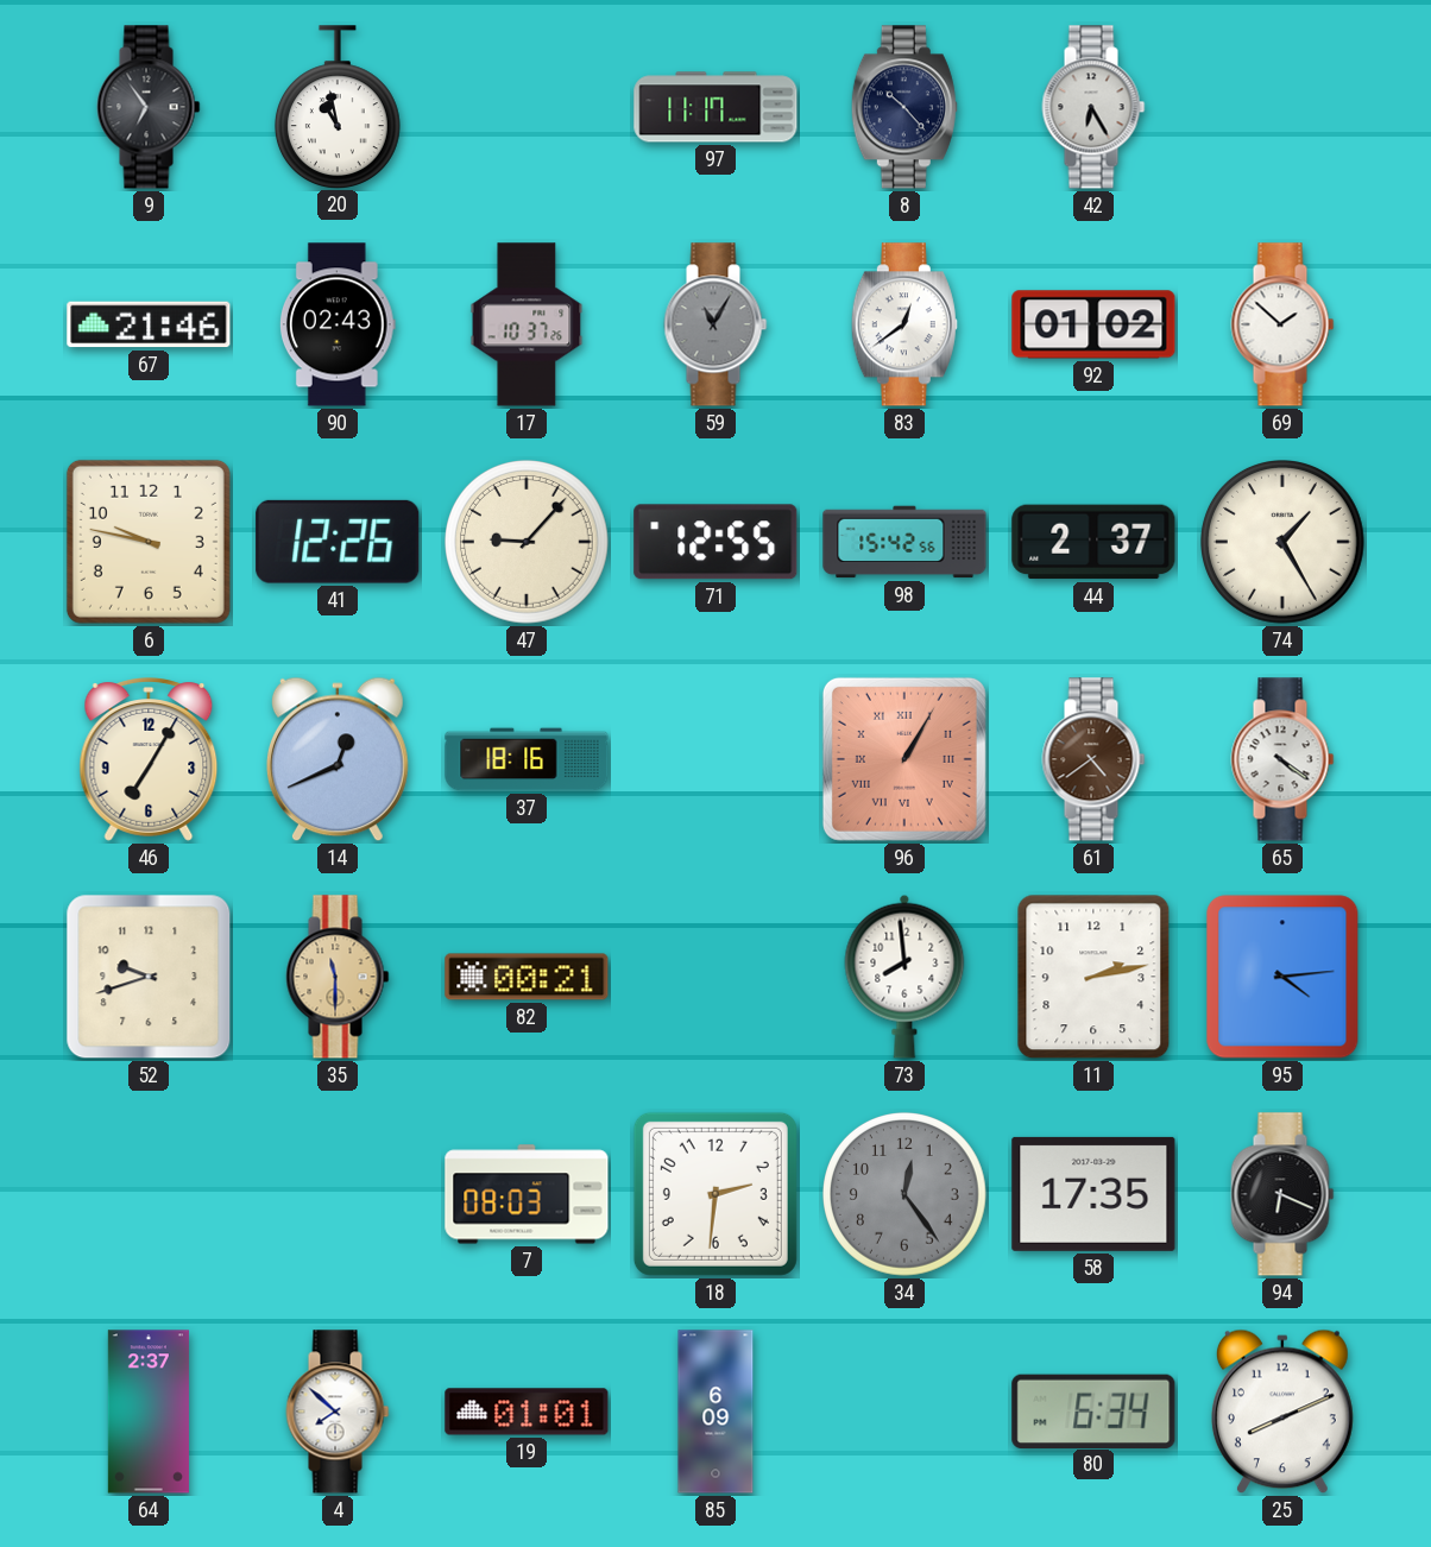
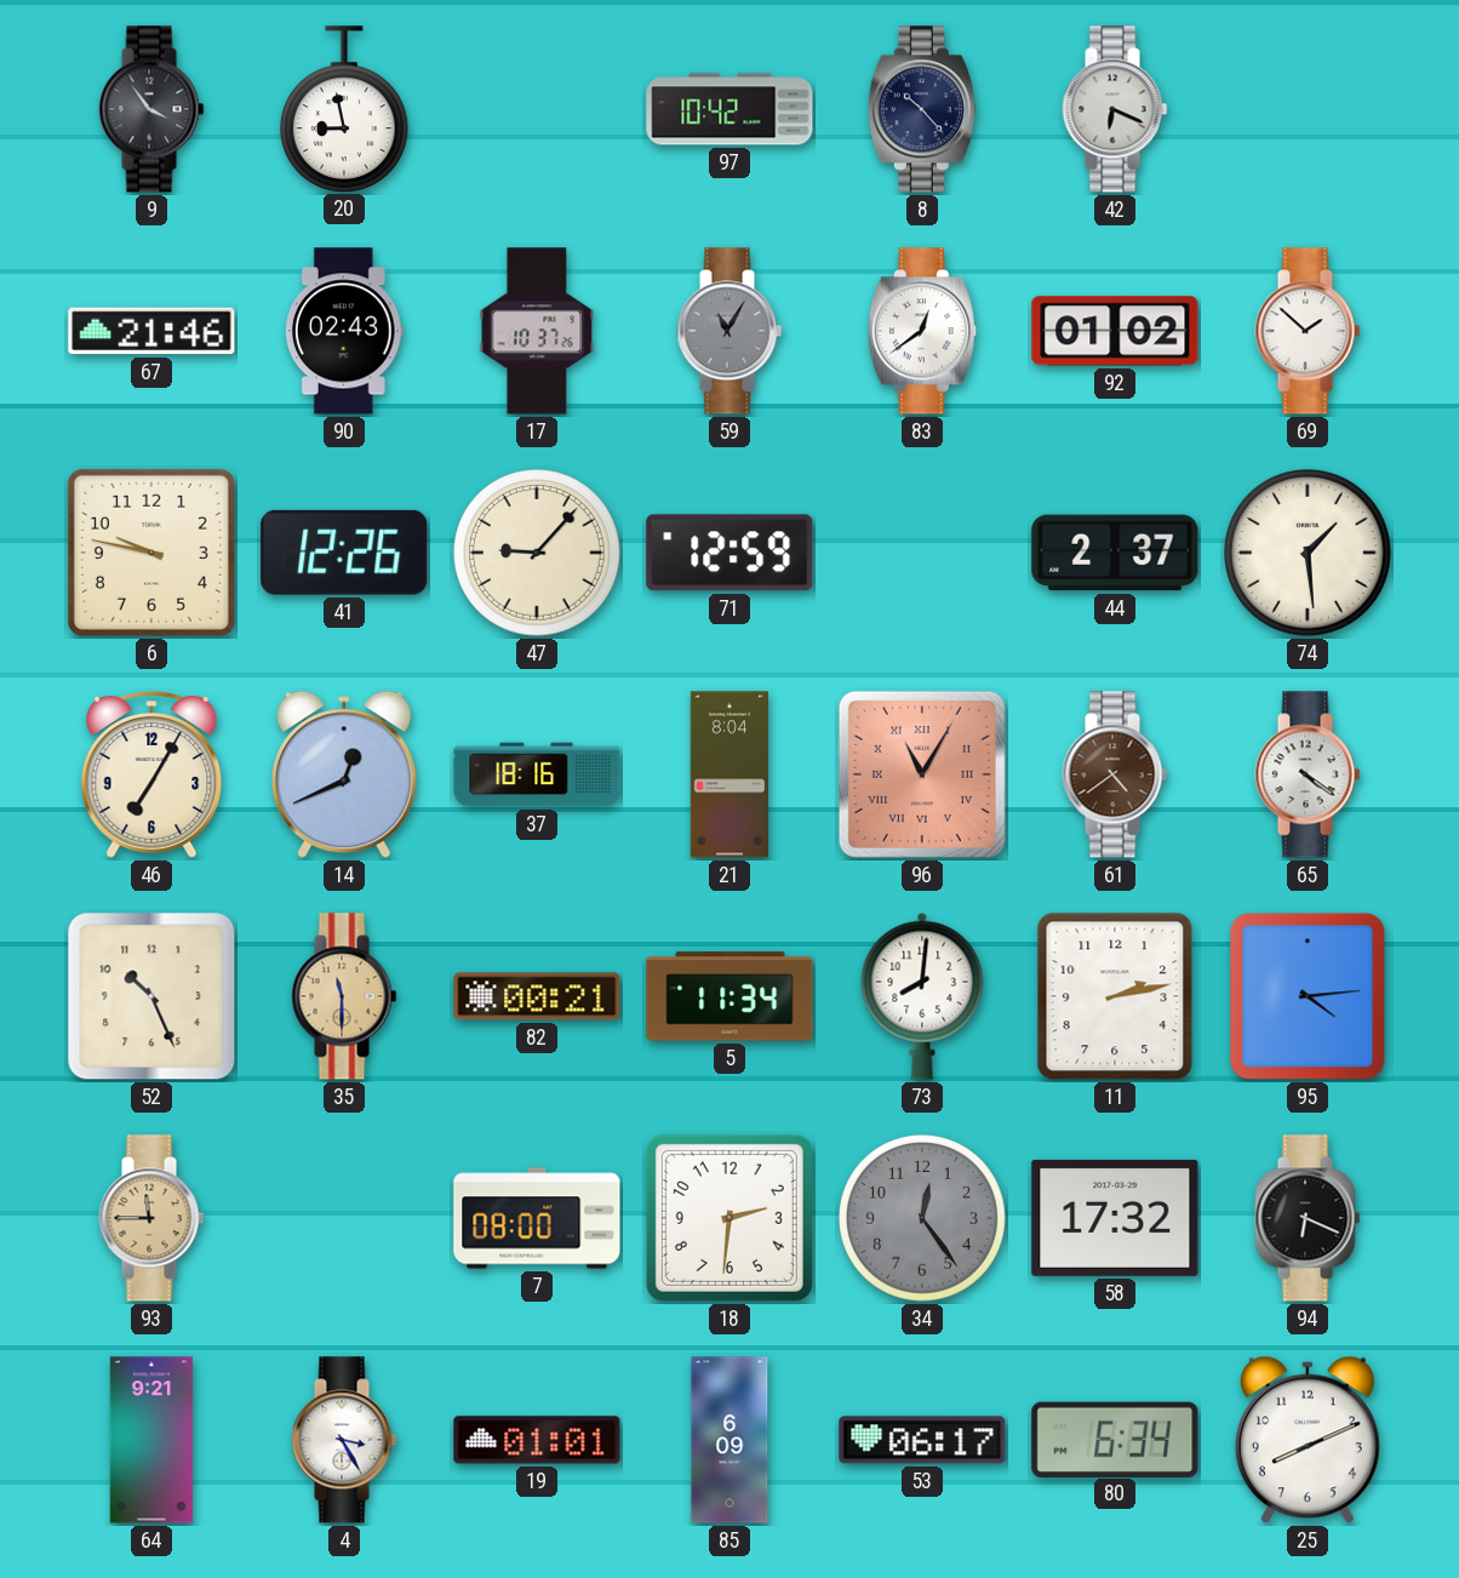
9: 6:54 -> 3:54
20: 10:58 -> 8:58
97: 11:17 -> 10:42
42: 6:25 -> 6:19
71: 12:55 -> 12:59
98: 15:42 -> none
74: 1:25 -> 1:29
21: none -> 8:04
96: 1:05 -> 11:05
52: 9:42 -> 10:26
5: none -> 11:34
73: 7:59 -> 8:01
93: none -> 11:45
7: 08:03 -> 08:00
58: 17:35 -> 17:32
64: 2:37 -> 9:21
4: 7:52 -> 3:25
53: none -> 06:17
